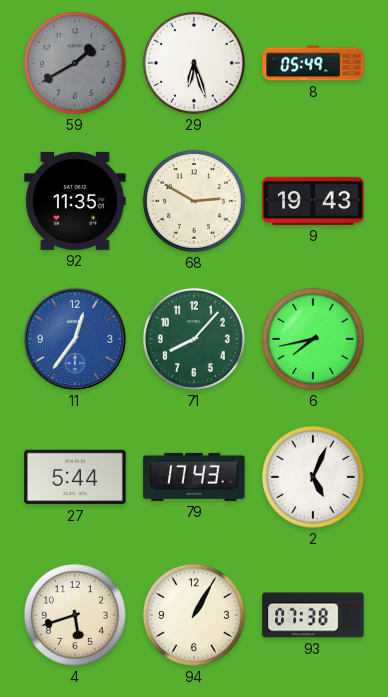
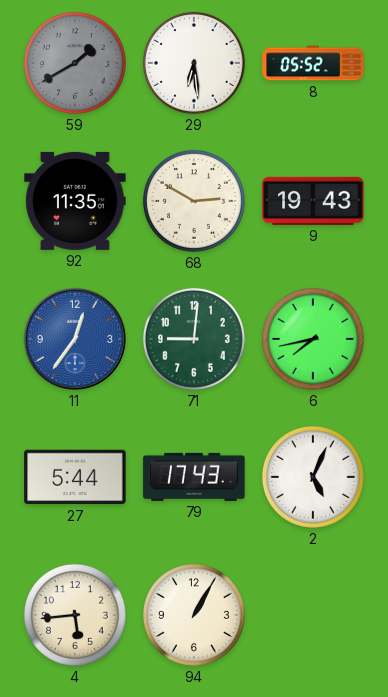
29: 6:27 -> 6:29
8: 05:49 -> 05:52
71: 8:07 -> 9:01
4: 5:42 -> 5:44
93: 07:38 -> none
